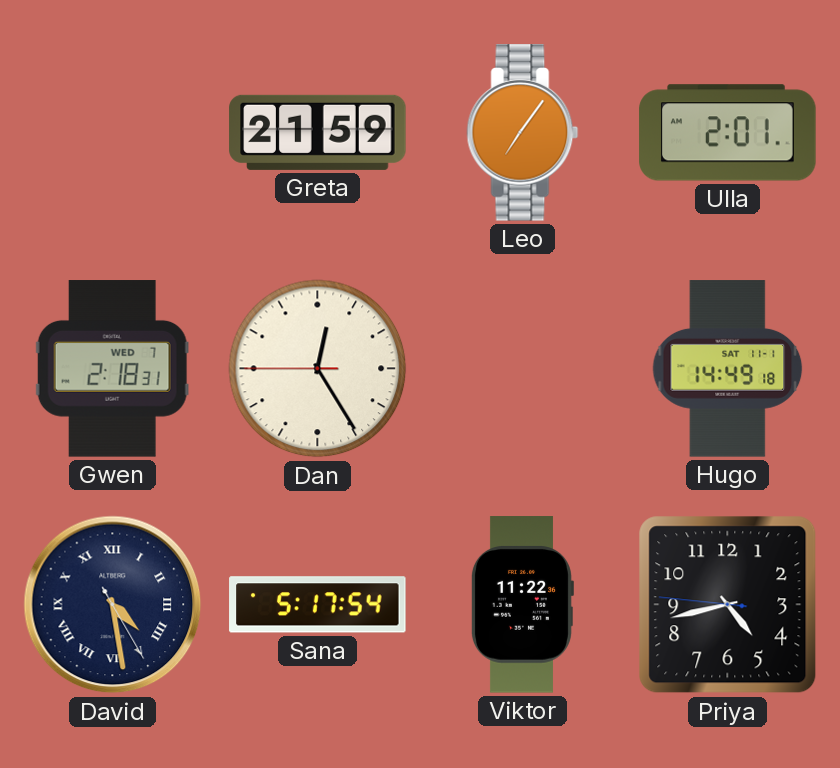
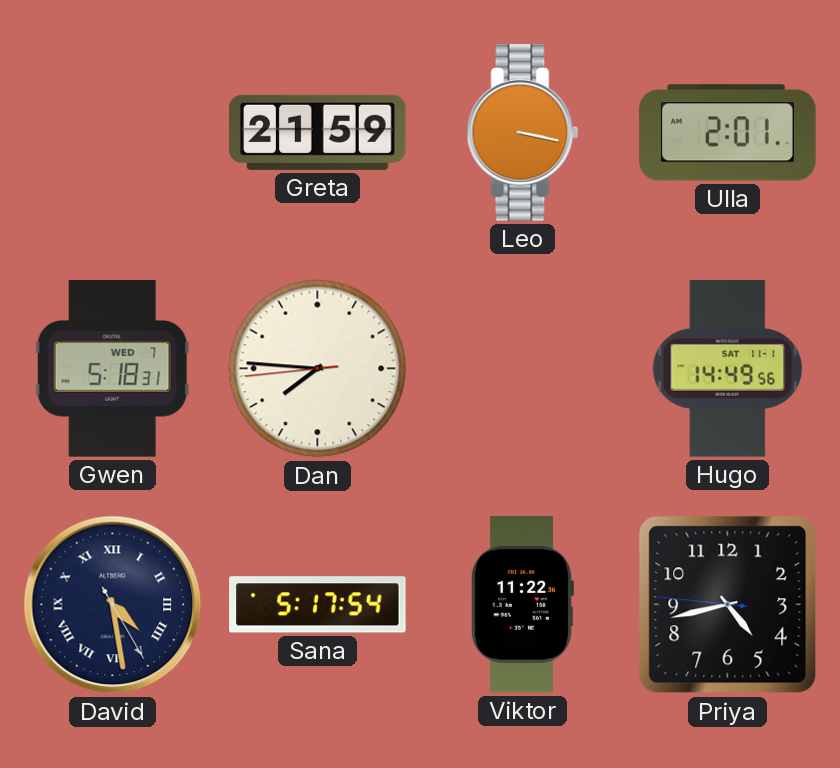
Leo: 7:06 -> 3:17
Gwen: 2:18 -> 5:18
Dan: 12:24 -> 7:45
Hugo: 14:49:18 -> 14:49:56
